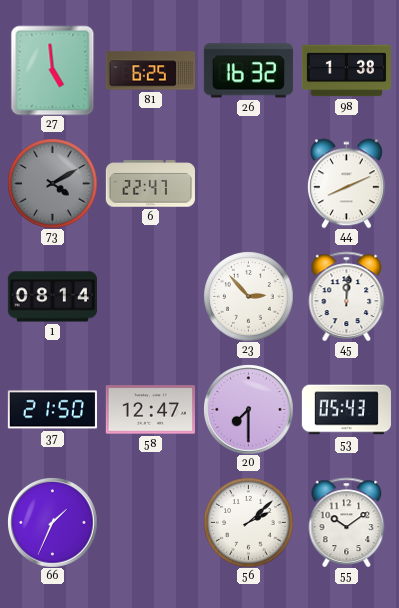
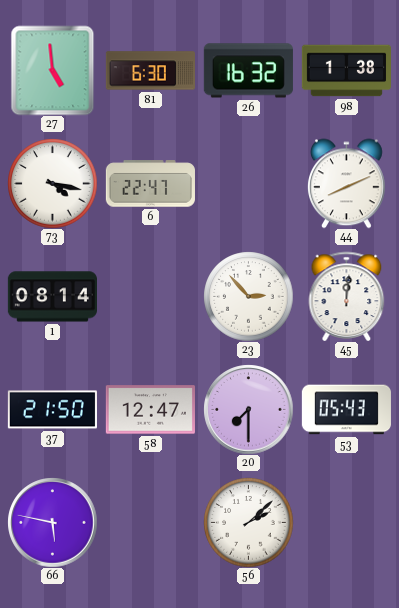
81: 6:25 -> 6:30
73: 4:10 -> 4:17
73 dial: grey -> white
66: 1:34 -> 5:47
55: 10:09 -> none
